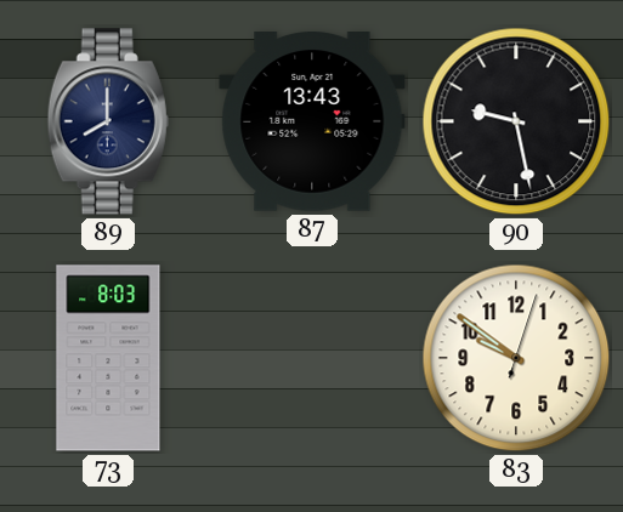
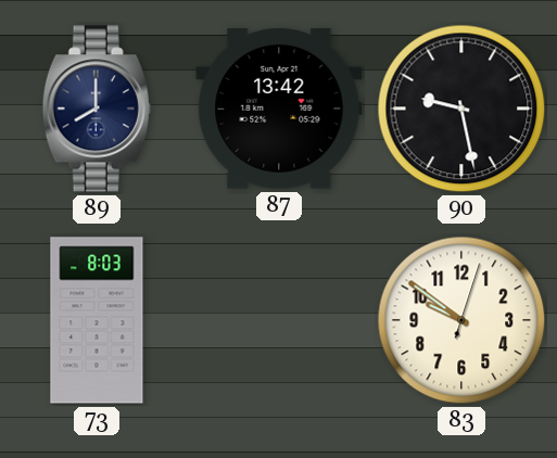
87: 13:43 -> 13:42
